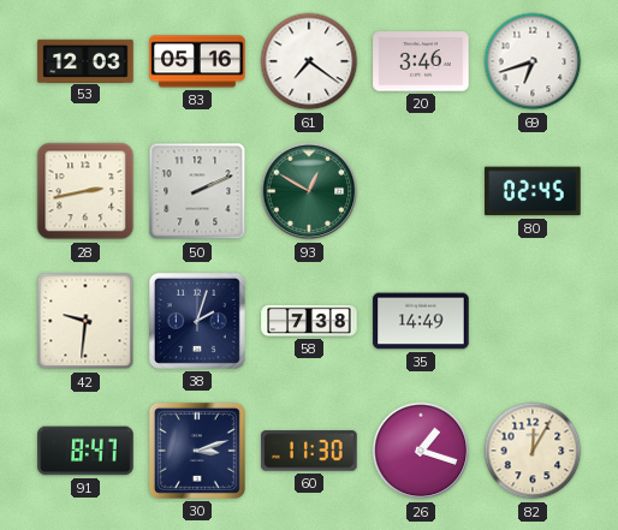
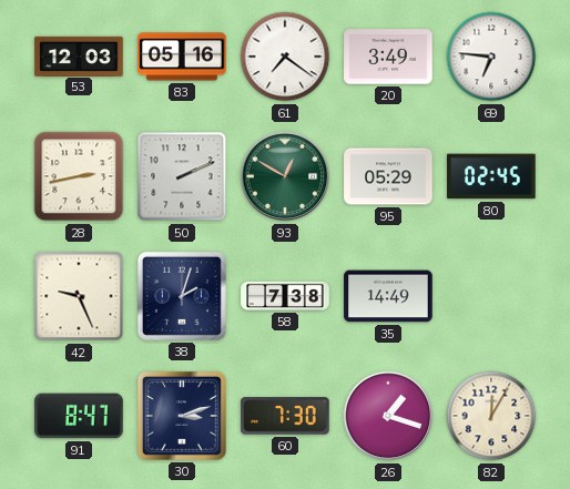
20: 3:46 -> 3:49
69: 6:42 -> 6:46
95: none -> 05:29
42: 9:31 -> 9:26
60: 11:30 -> 7:30
